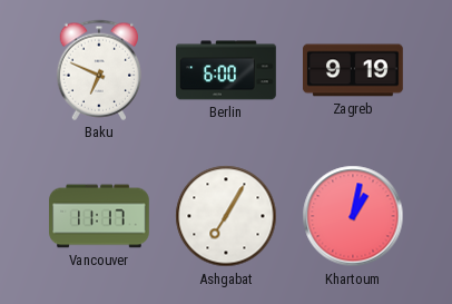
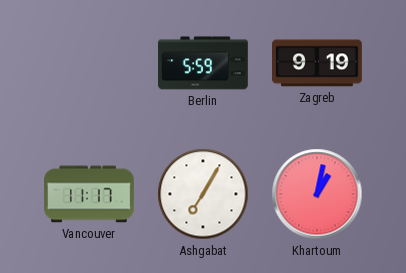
Baku: 6:49 -> none
Berlin: 6:00 -> 5:59
